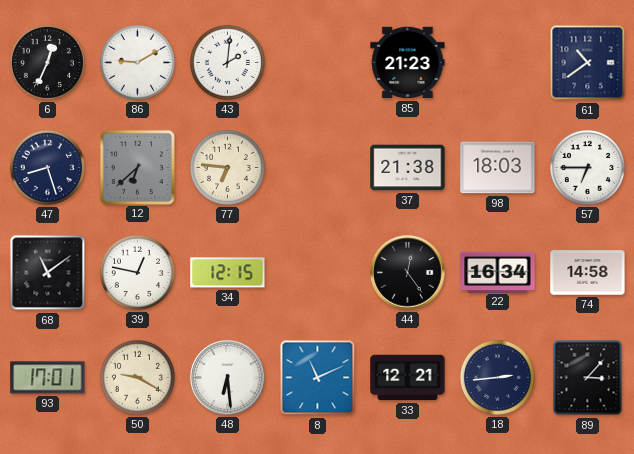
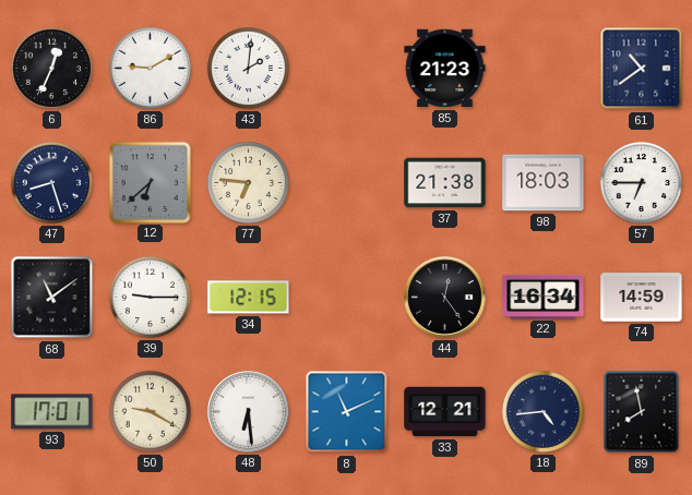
39: 12:47 -> 9:15
74: 14:58 -> 14:59
18: 2:44 -> 4:44
89: 3:07 -> 7:58
